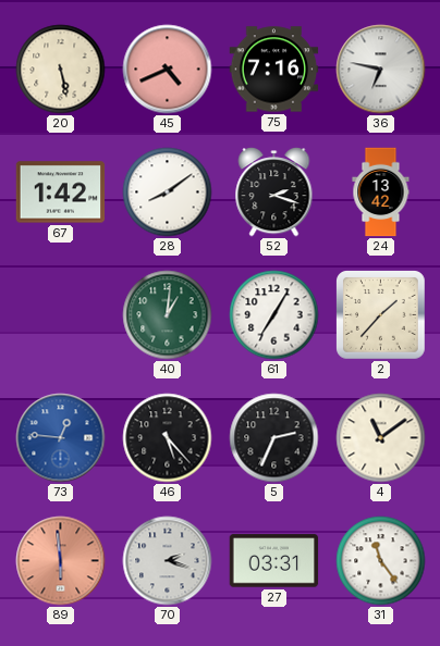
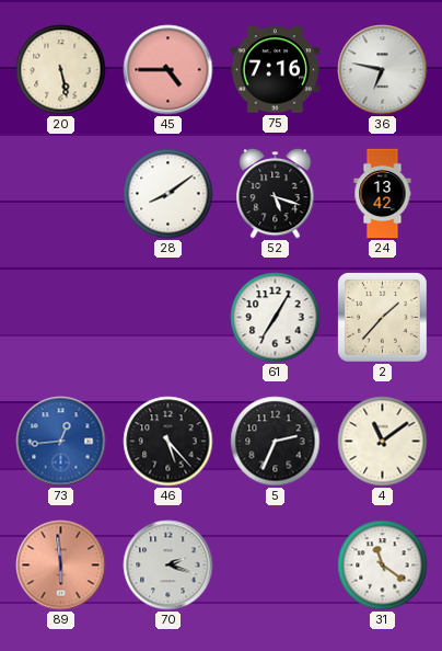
45: 4:41 -> 4:45
67: 1:42 -> none
52: 2:18 -> 5:18
40: 1:01 -> none
73: 12:46 -> 12:44
27: 03:31 -> none
31: 11:24 -> 11:21
